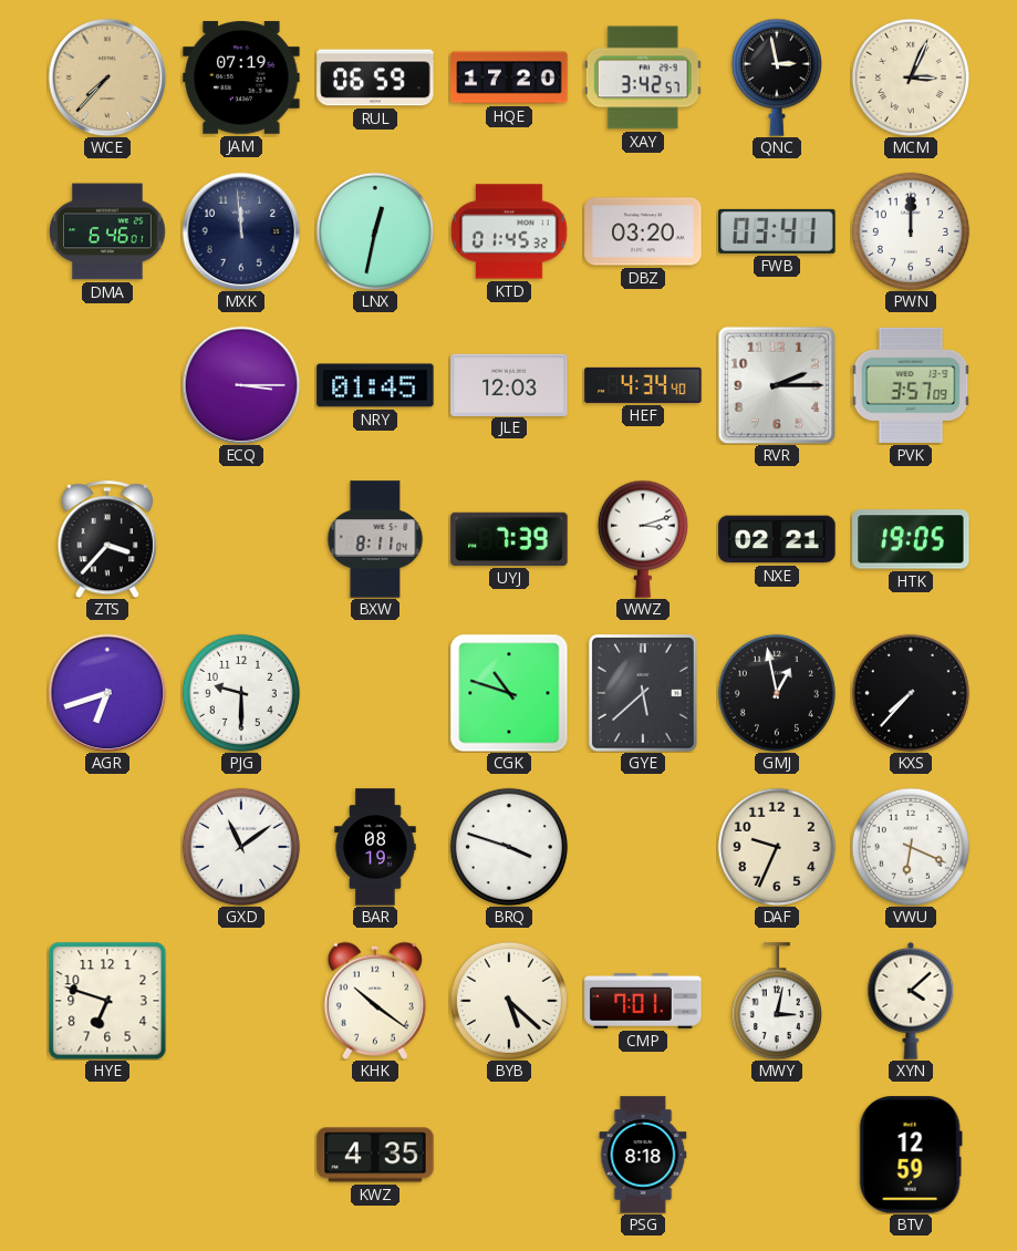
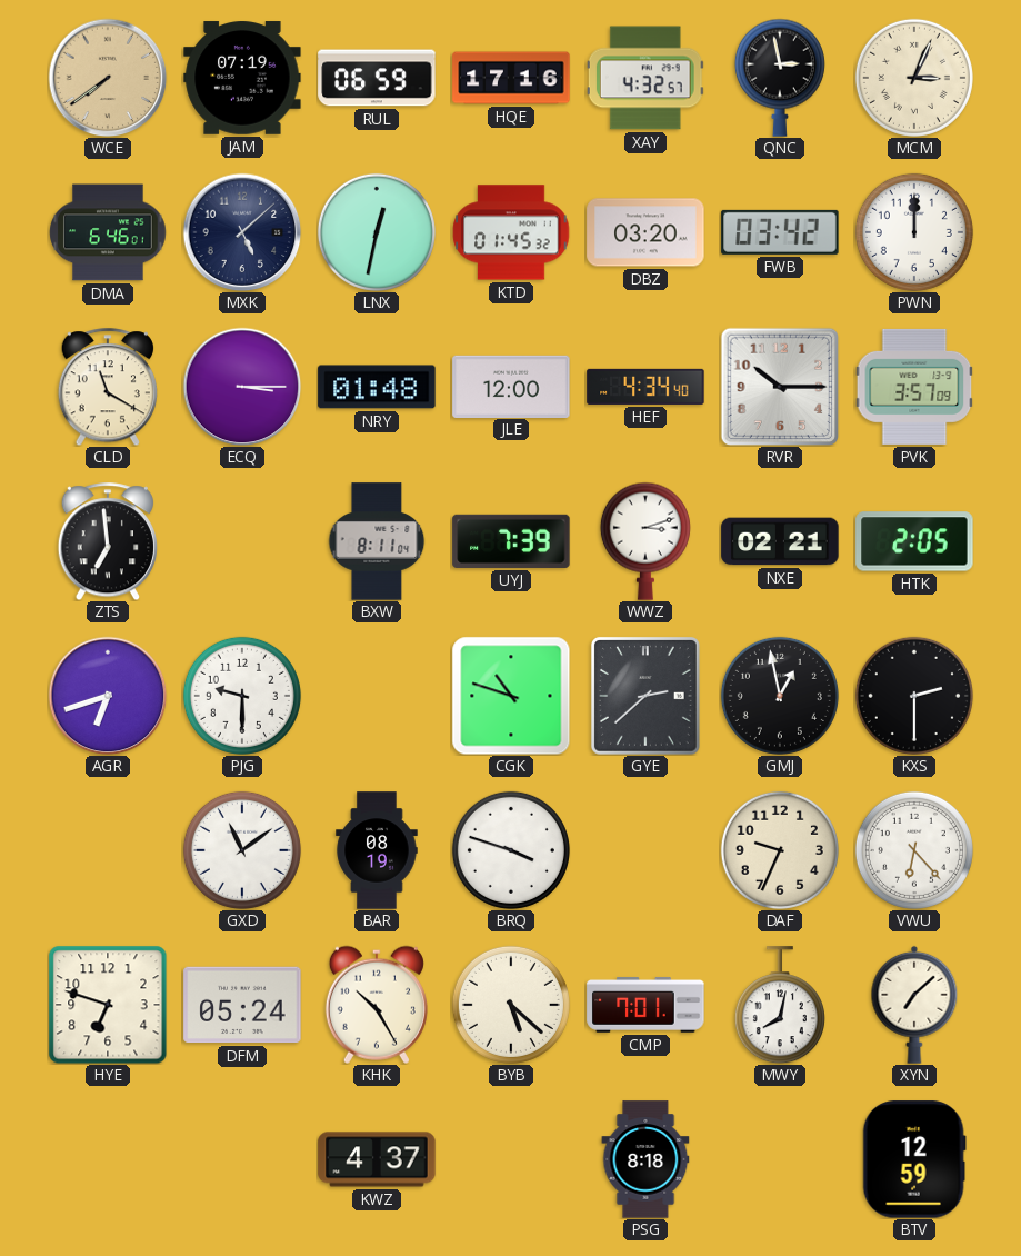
WCE: 7:37 -> 7:39
HQE: 17:20 -> 17:16
XAY: 3:42 -> 4:32
MXK: 11:59 -> 5:08
FWB: 03:41 -> 03:42
CLD: none -> 11:20
NRY: 01:45 -> 01:48
JLE: 12:03 -> 12:00
RVR: 2:15 -> 10:15
ZTS: 3:37 -> 6:59
HTK: 19:05 -> 2:05
GYE: 5:38 -> 2:38
KXS: 7:37 -> 2:30
VWU: 6:19 -> 6:23
DFM: none -> 05:24
KHK: 10:21 -> 10:25
MWY: 3:02 -> 8:02
XYN: 4:08 -> 7:08
KWZ: 4:35 -> 4:37
